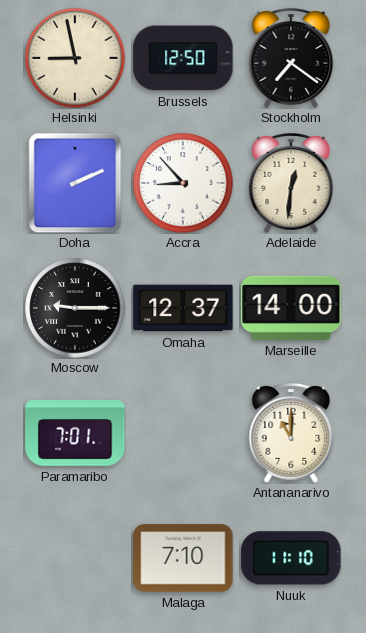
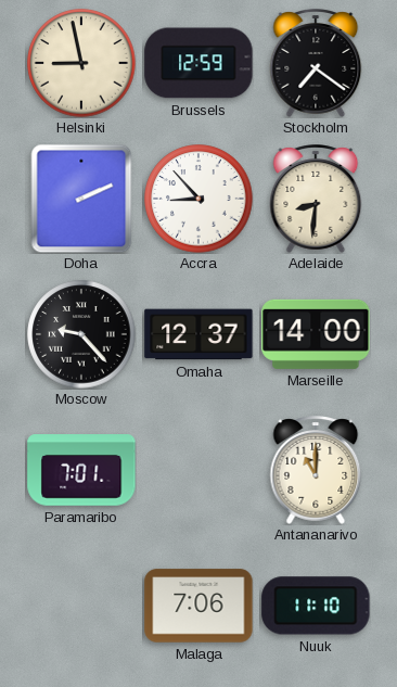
Brussels: 12:50 -> 12:59
Adelaide: 12:31 -> 8:31
Moscow: 9:15 -> 9:23
Malaga: 7:10 -> 7:06
